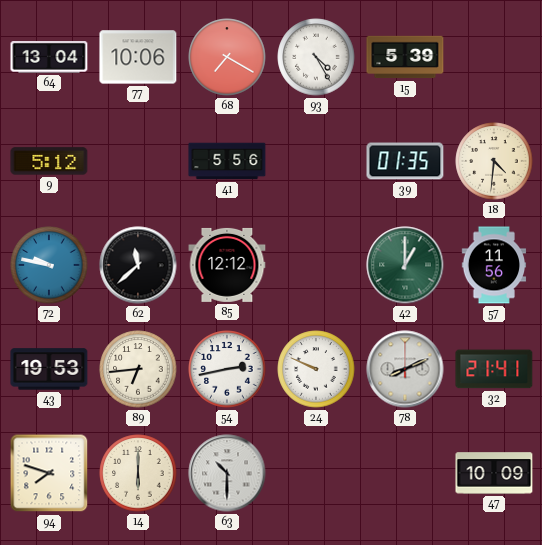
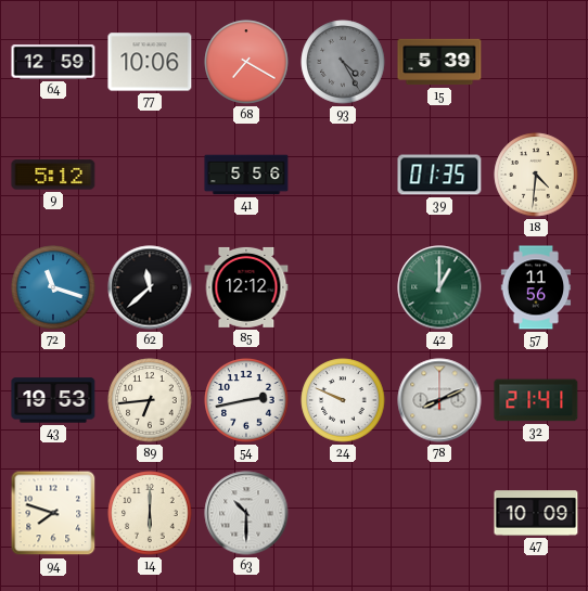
64: 13:04 -> 12:59
93 dial: white -> grey
72: 9:47 -> 11:18
